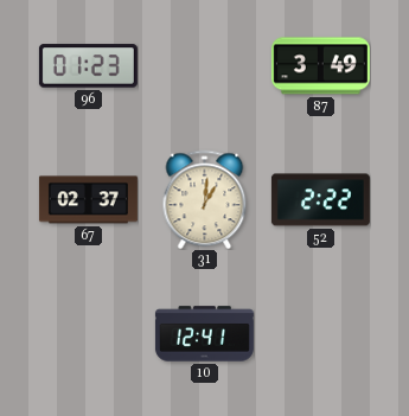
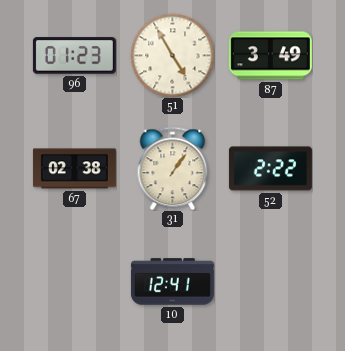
51: none -> 4:55
67: 02:37 -> 02:38
31: 1:01 -> 1:06
